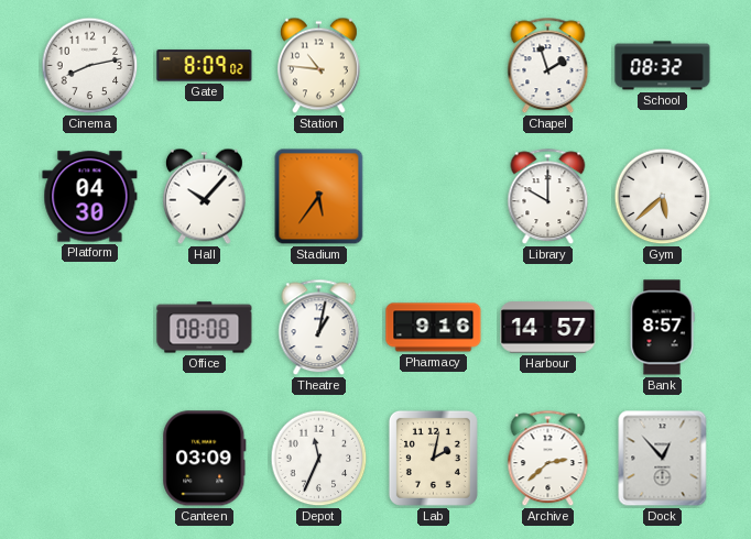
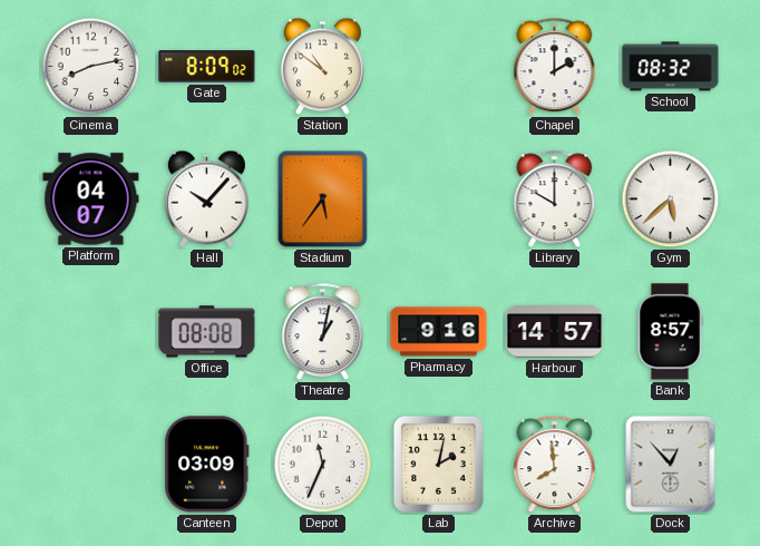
Station: 10:46 -> 10:51
Chapel: 1:57 -> 2:00
Platform: 04:30 -> 04:07
Archive: 2:38 -> 7:59
